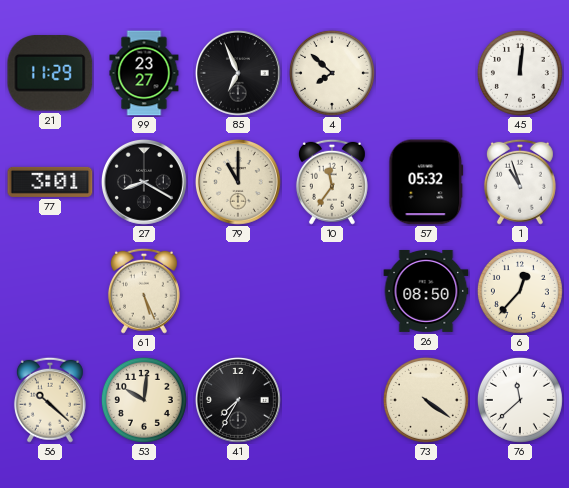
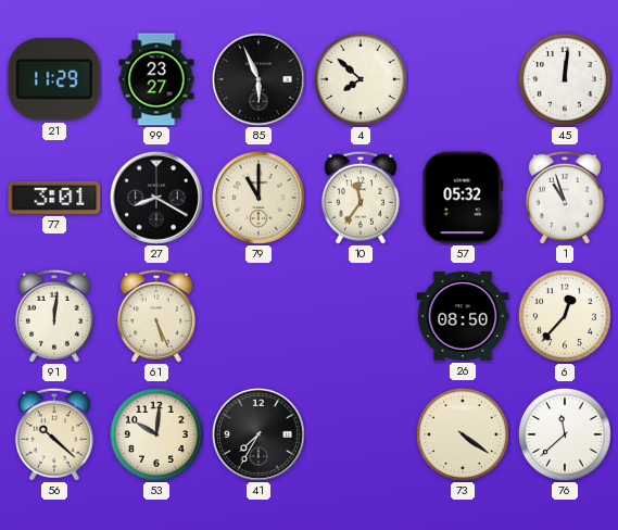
85: 6:56 -> 5:56
91: none -> 12:01
